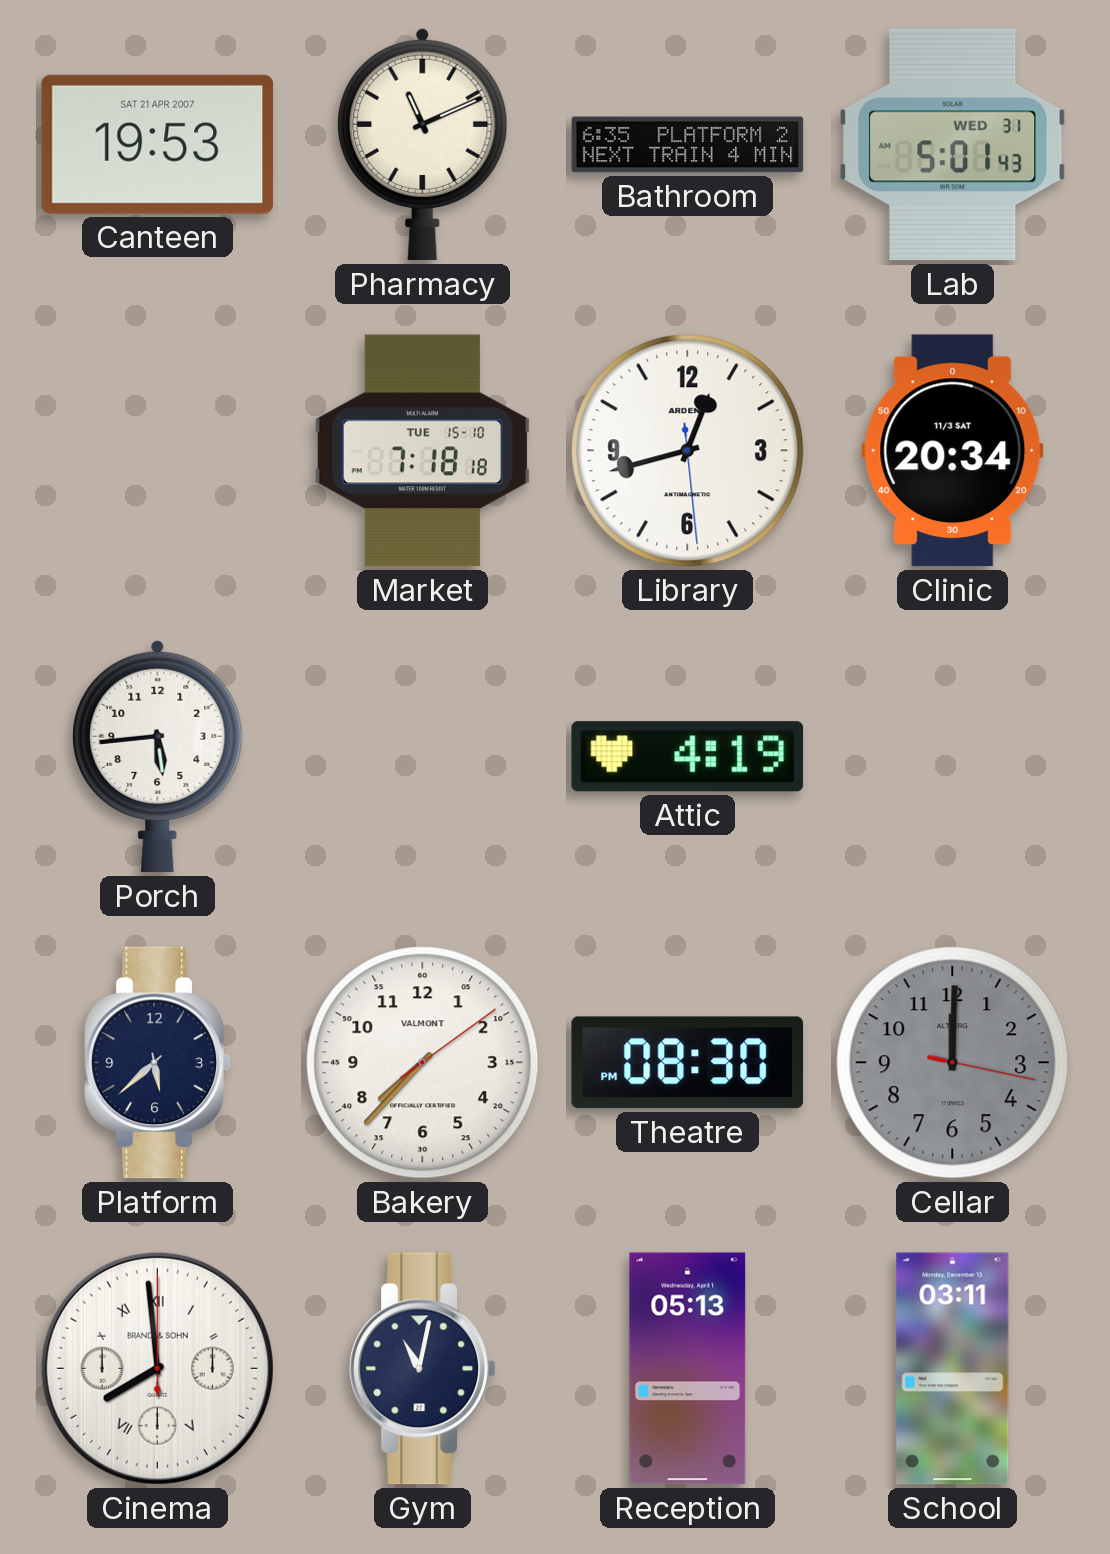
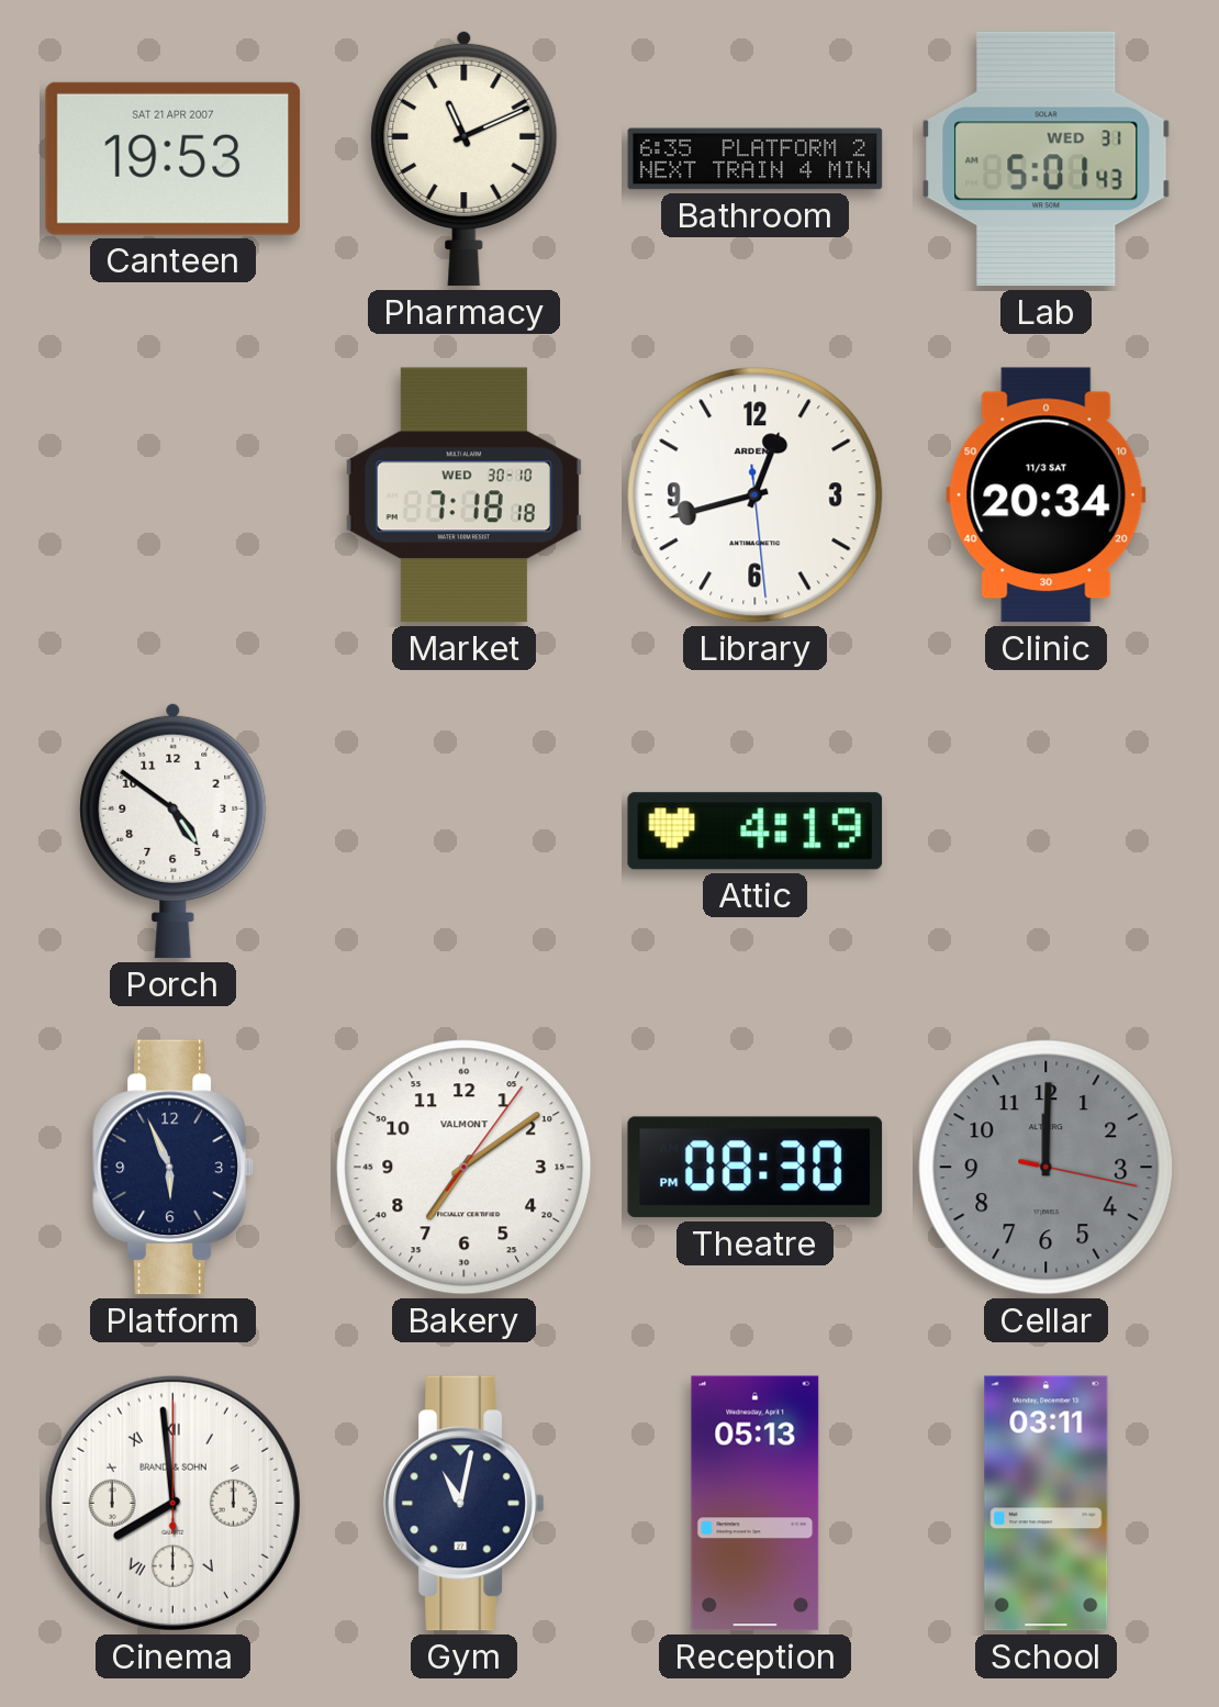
Market date: TUE 15-10 -> WED 30-10
Porch: 5:44 -> 4:51
Platform: 5:38 -> 5:56
Bakery: 7:37 -> 7:09
